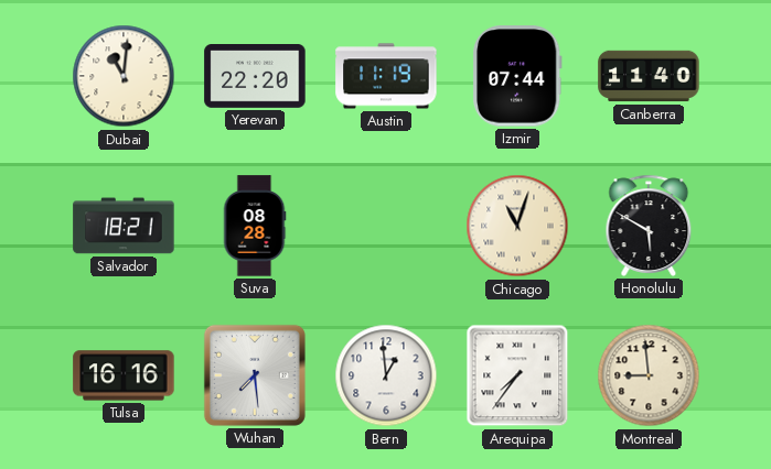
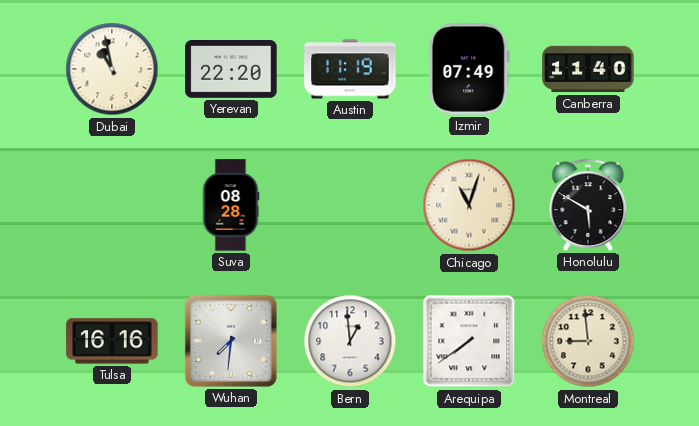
Dubai: 11:01 -> 10:58
Izmir: 07:44 -> 07:49
Salvador: 18:21 -> none
Wuhan: 7:29 -> 7:31
Arequipa: 7:36 -> 7:39
